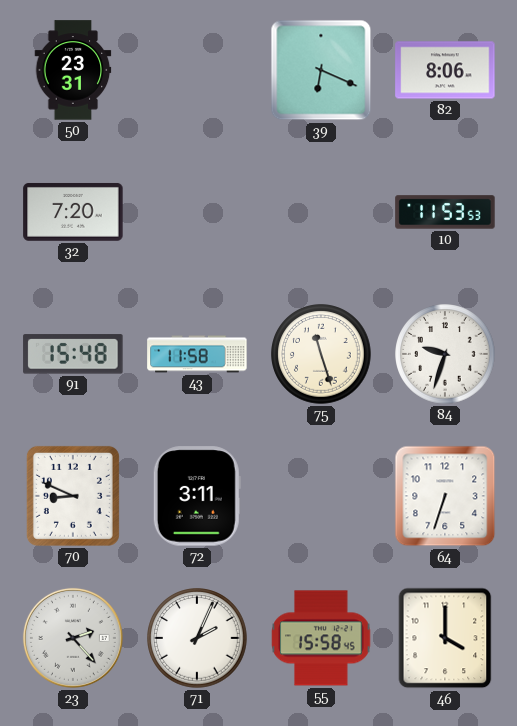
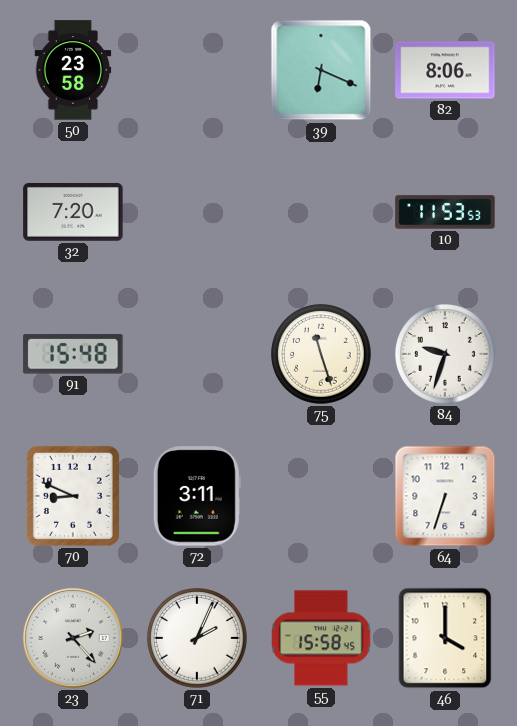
50: 23:31 -> 23:58
43: 11:58 -> none
